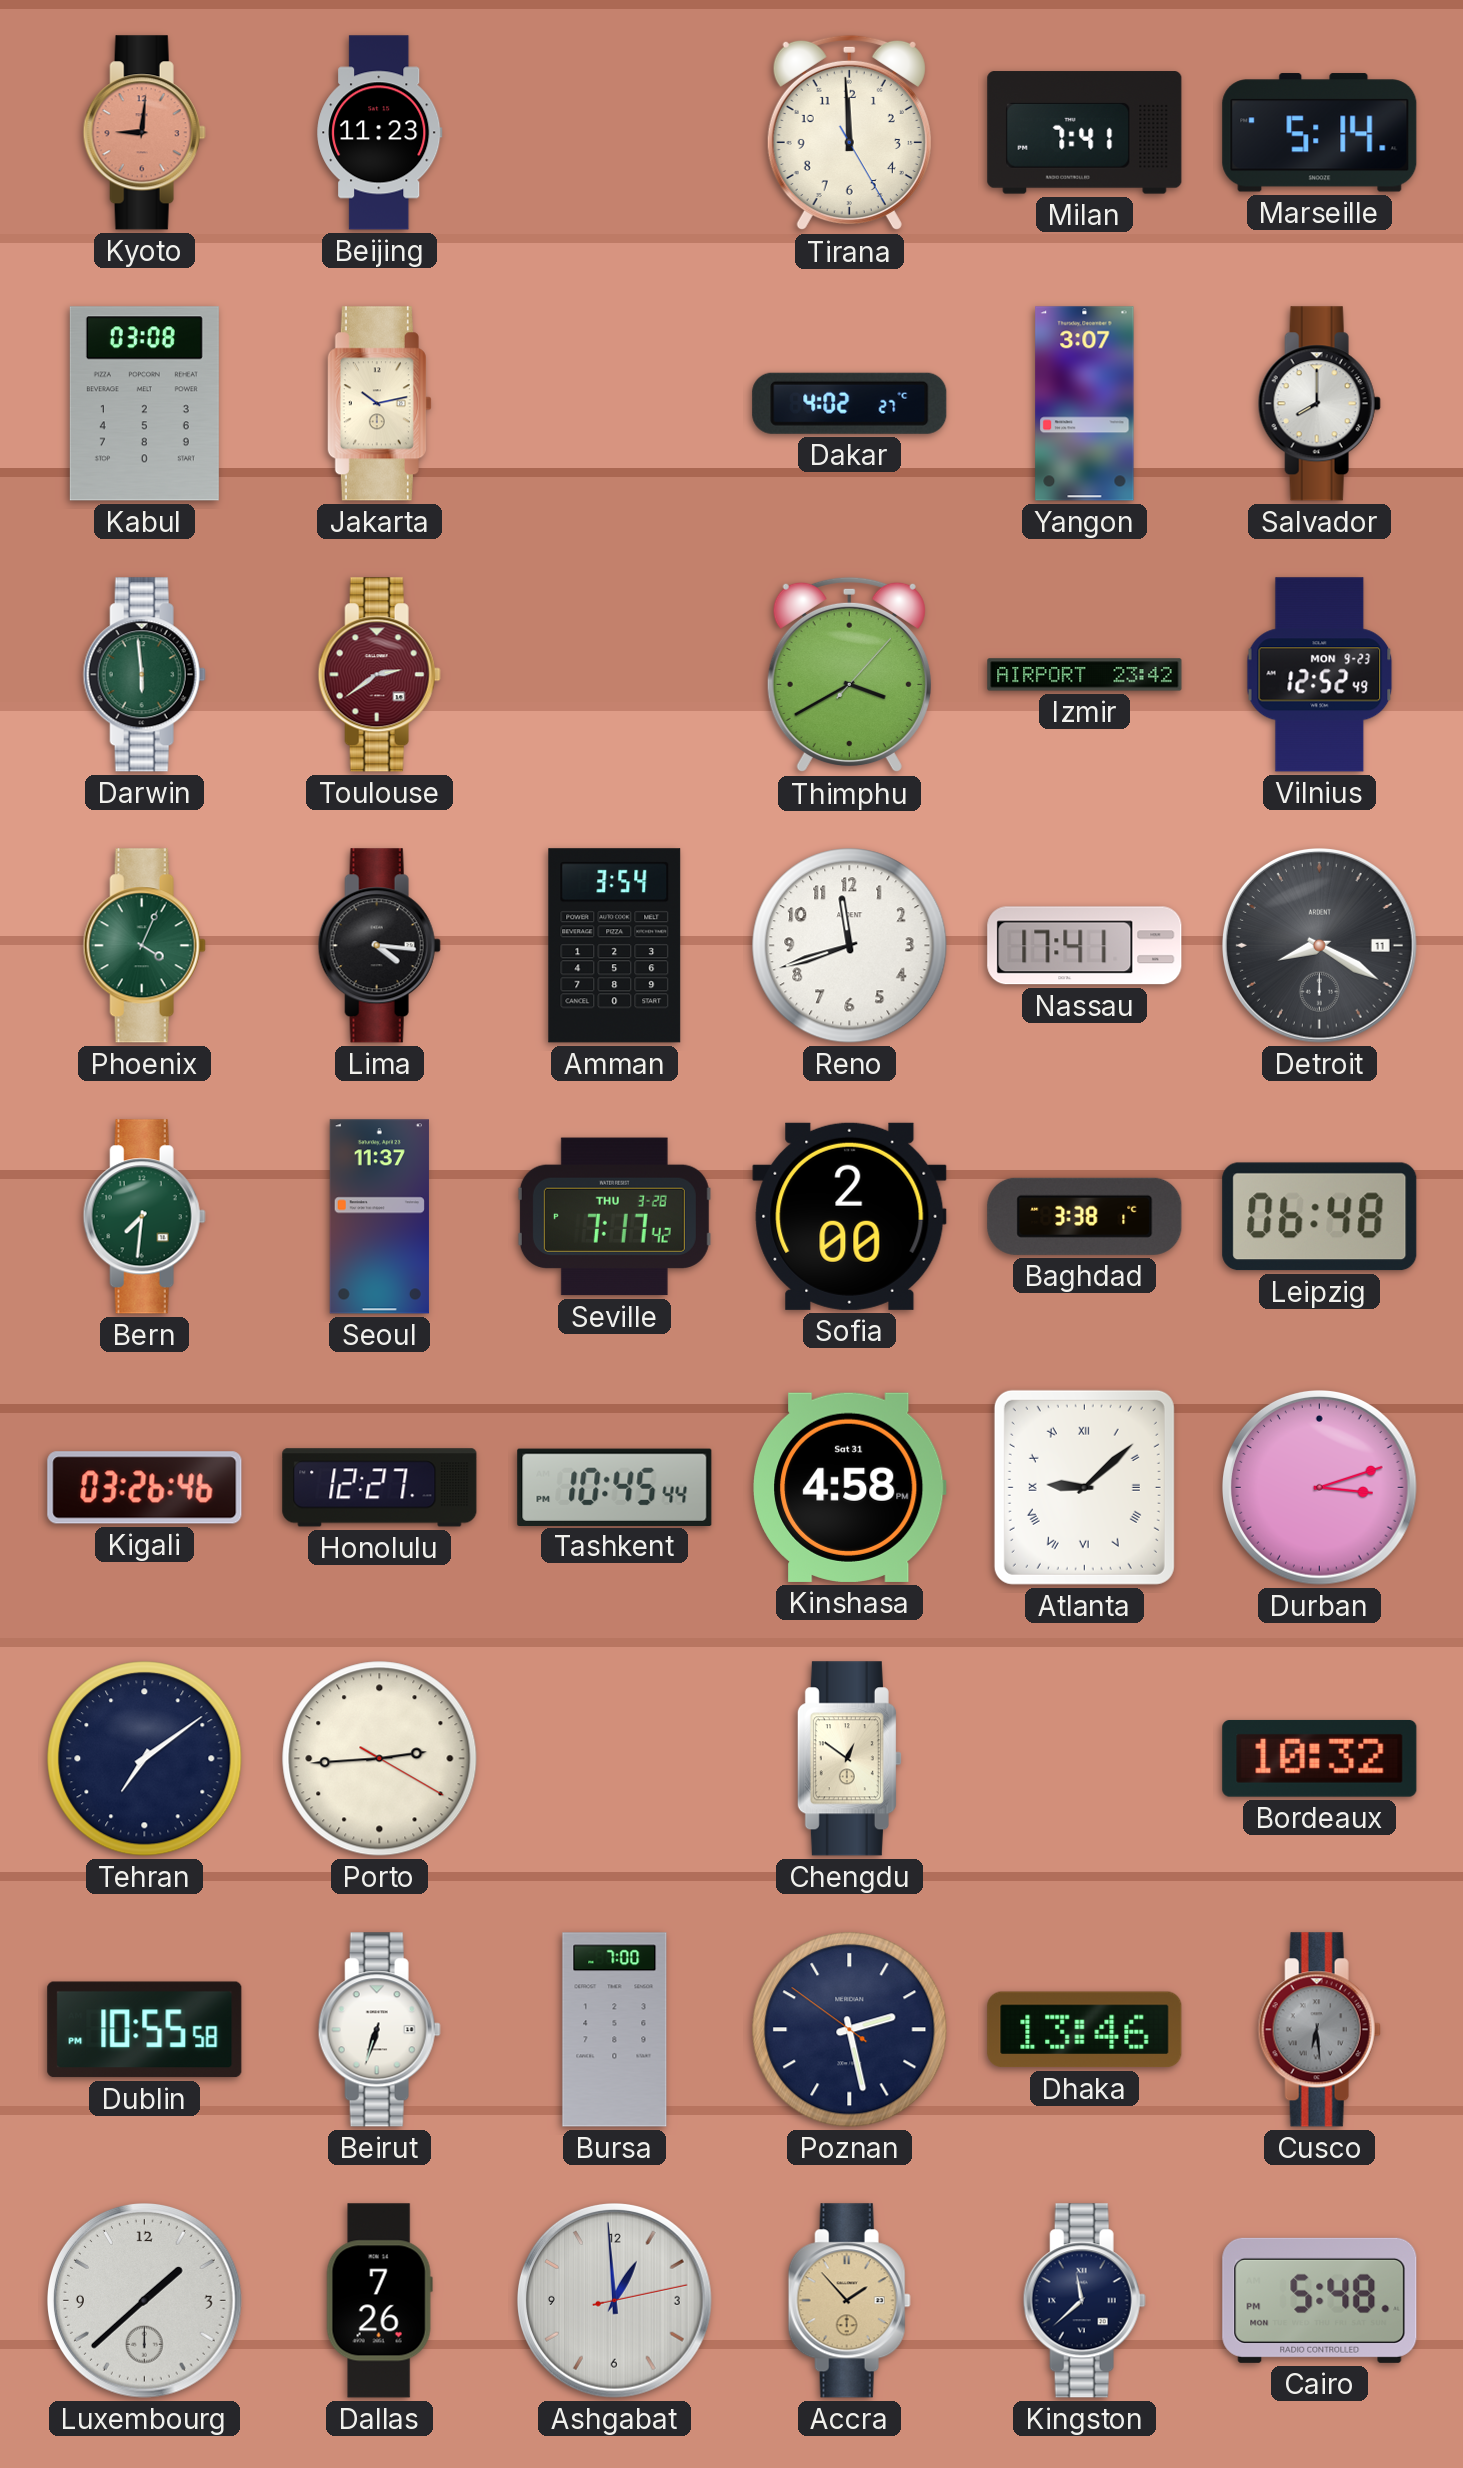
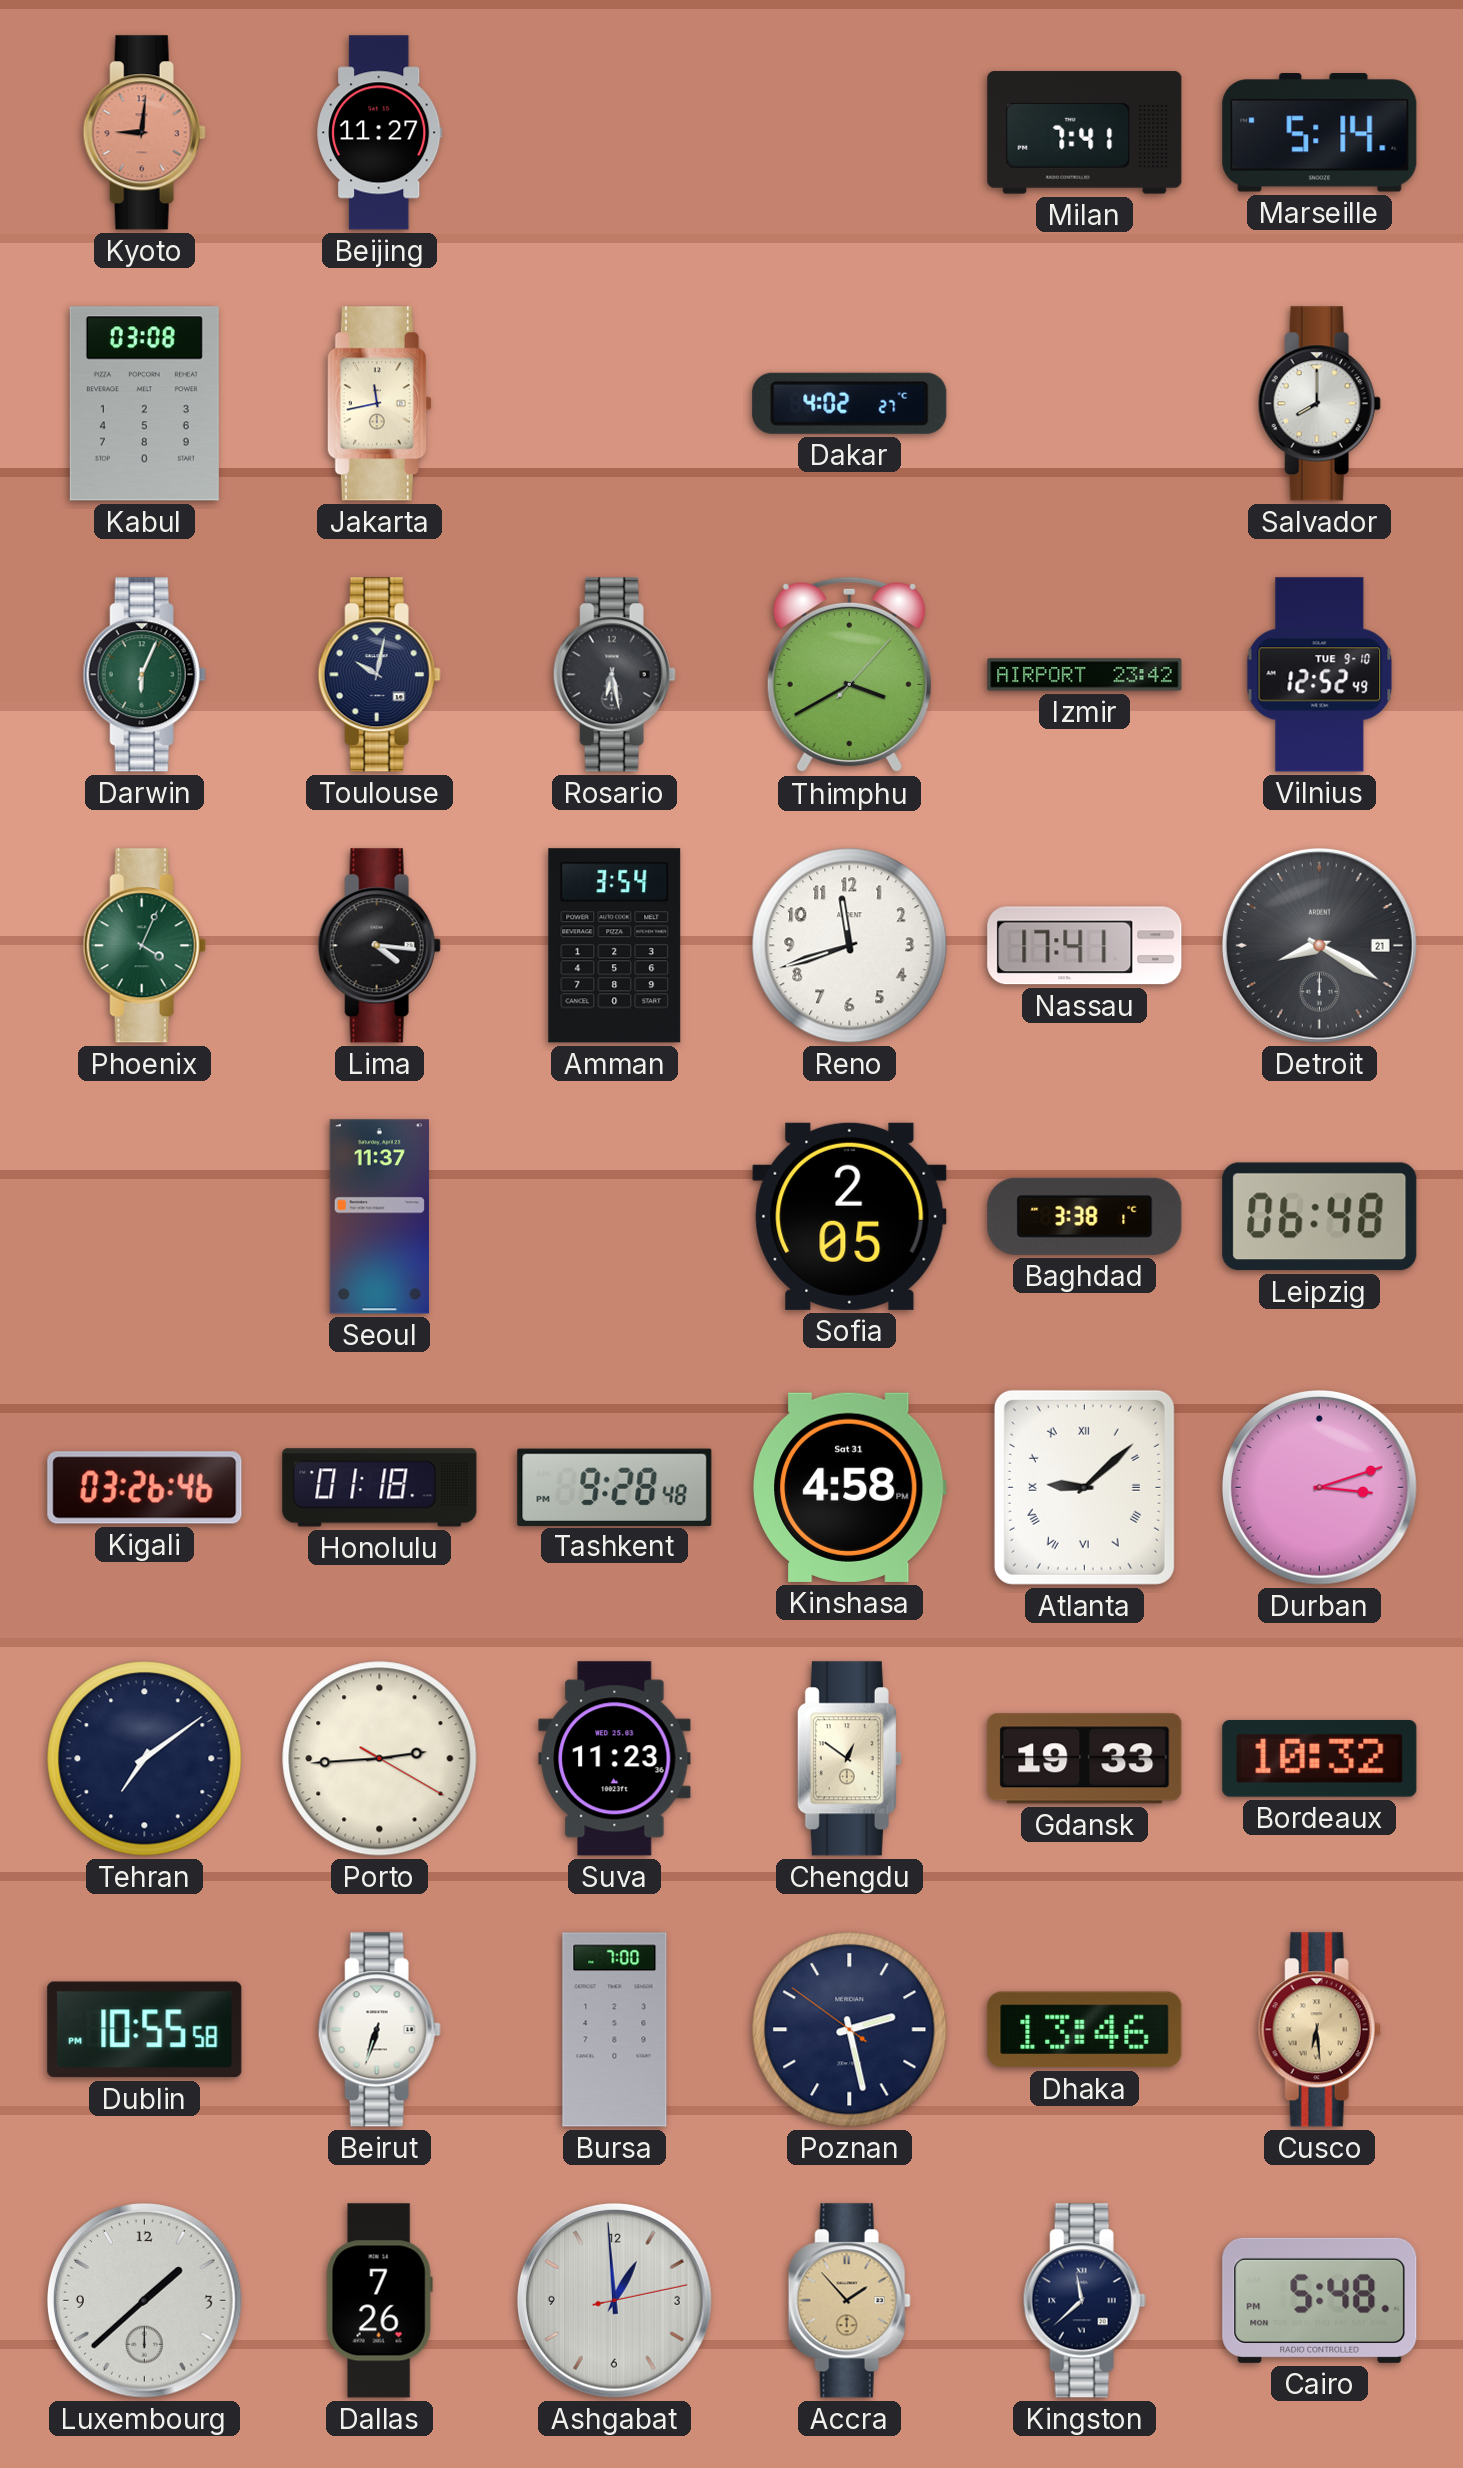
Beijing: 11:23 -> 11:27
Tirana: 11:59 -> none
Jakarta: 10:13 -> 11:43
Yangon: 3:07 -> none
Darwin: 5:59 -> 6:04
Toulouse: 2:39 -> 10:02
Toulouse dial: burgundy -> navy
Rosario: none -> 6:28
Vilnius date: MON 9-23 -> TUE 9-10
Detroit date: 11 -> 21
Bern: 7:31 -> none
Seville: 7:17 -> none
Sofia: 2:00 -> 2:05
Honolulu: 12:27 -> 01:18
Tashkent: 10:45 -> 9:28
Suva: none -> 11:23
Gdansk: none -> 19:33
Cusco dial: grey -> champagne
